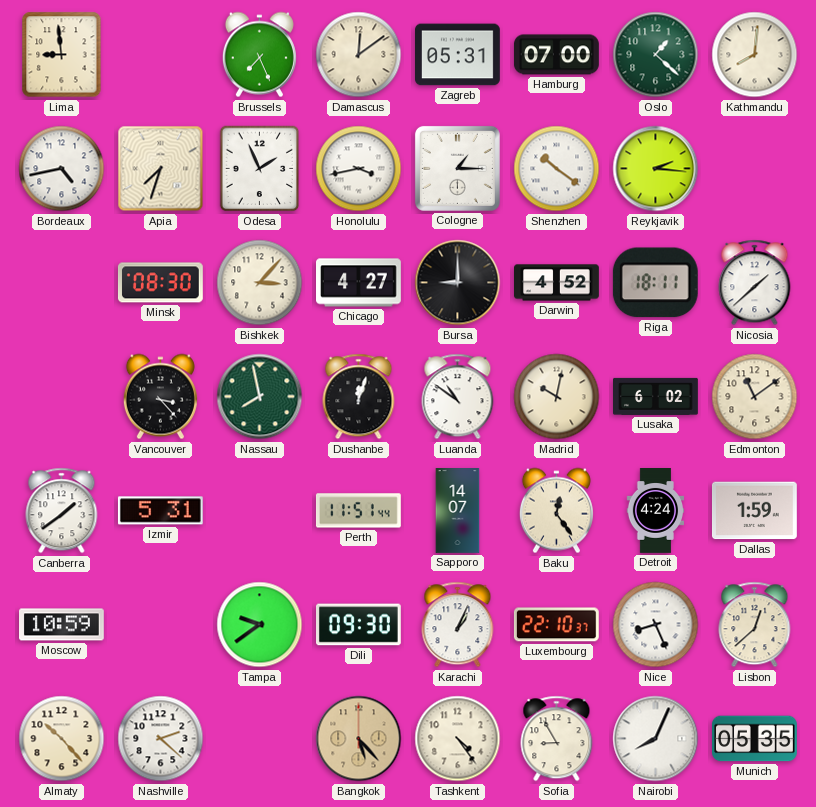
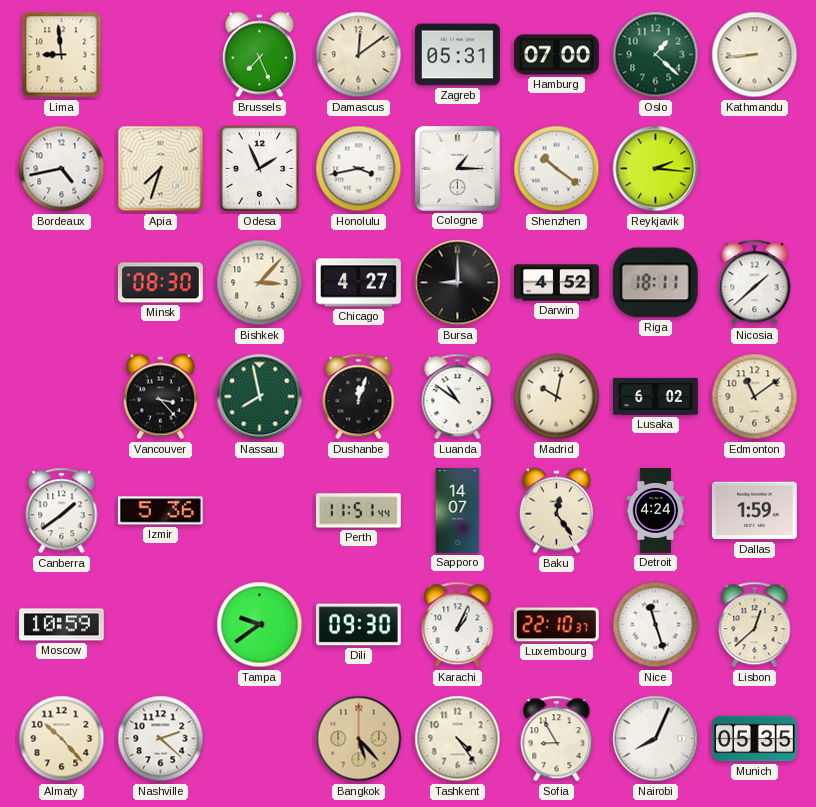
Kathmandu: 8:01 -> 8:44
Izmir: 5:31 -> 5:36
Nice: 8:26 -> 11:27
